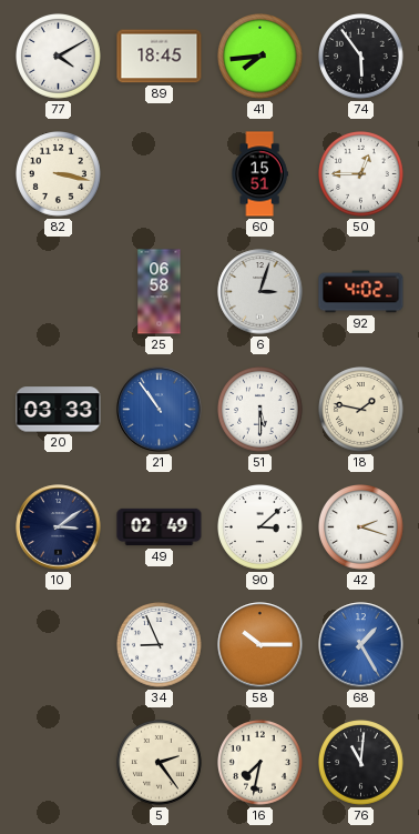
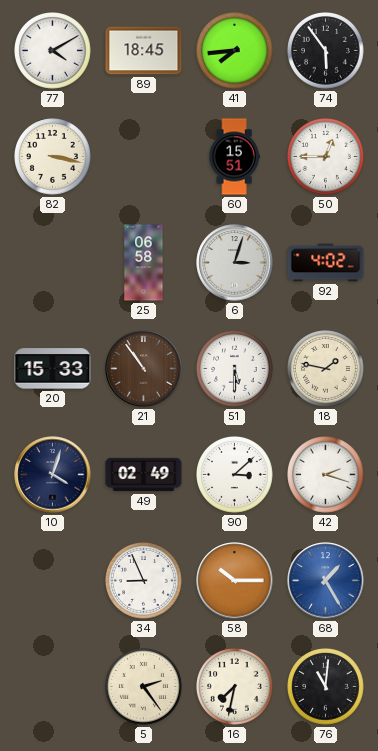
20: 03:33 -> 15:33
21 dial: blue -> brown
10: 3:09 -> 4:03
